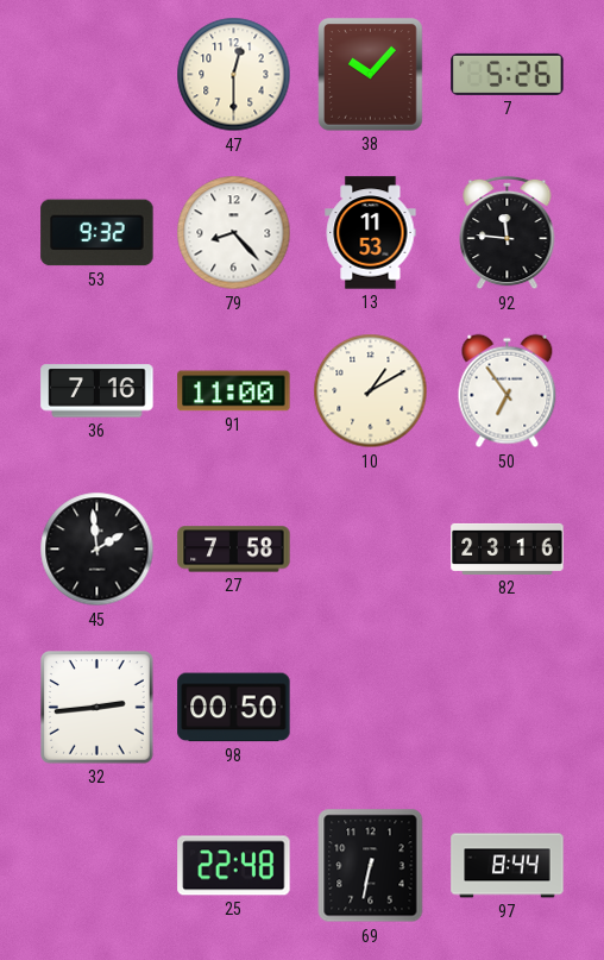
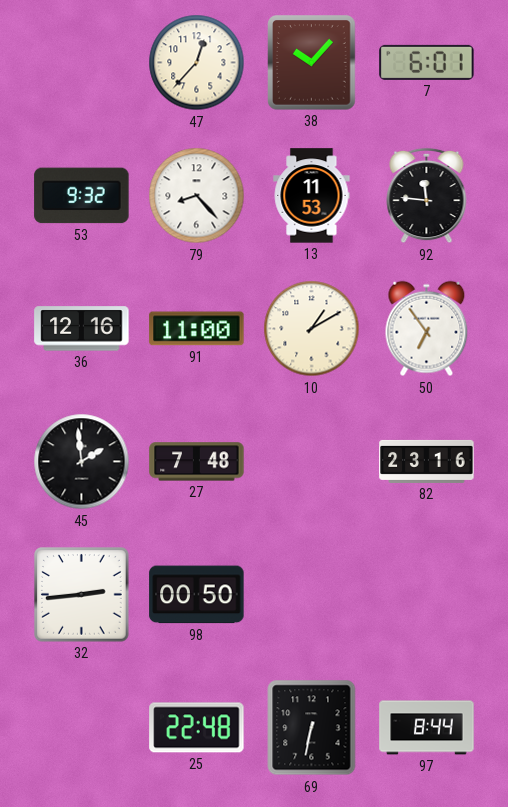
47: 12:30 -> 12:37
7: 5:26 -> 6:01
36: 7:16 -> 12:16
27: 7:58 -> 7:48
